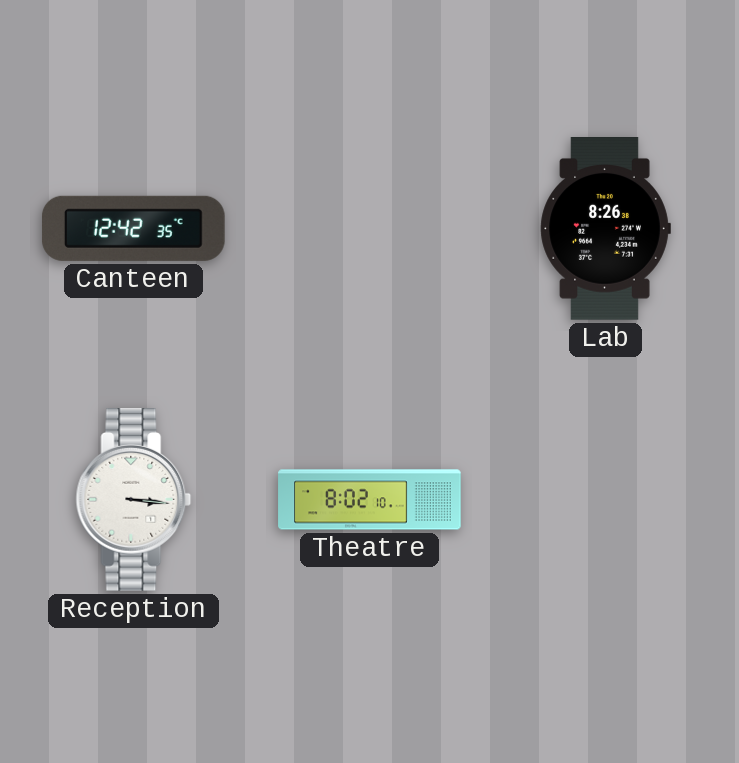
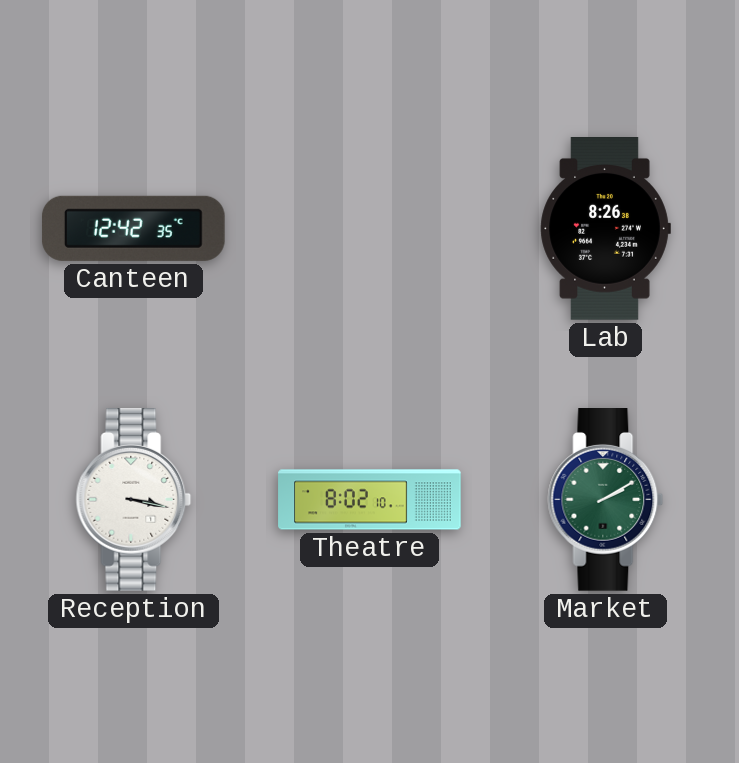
Reception: 3:16 -> 3:17
Market: none -> 2:10
